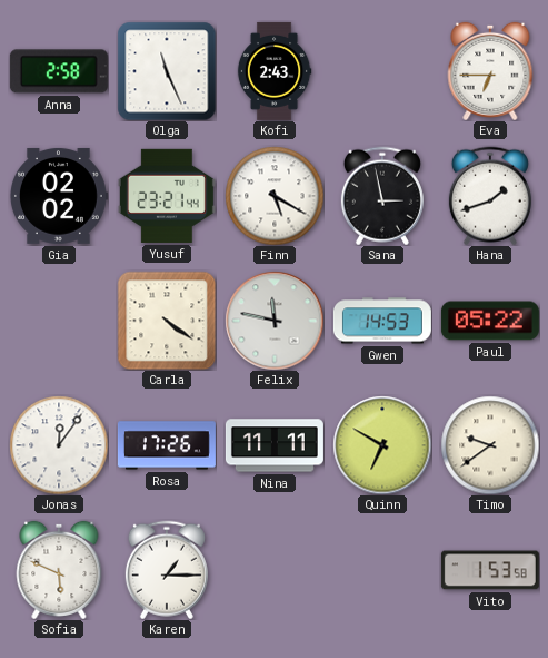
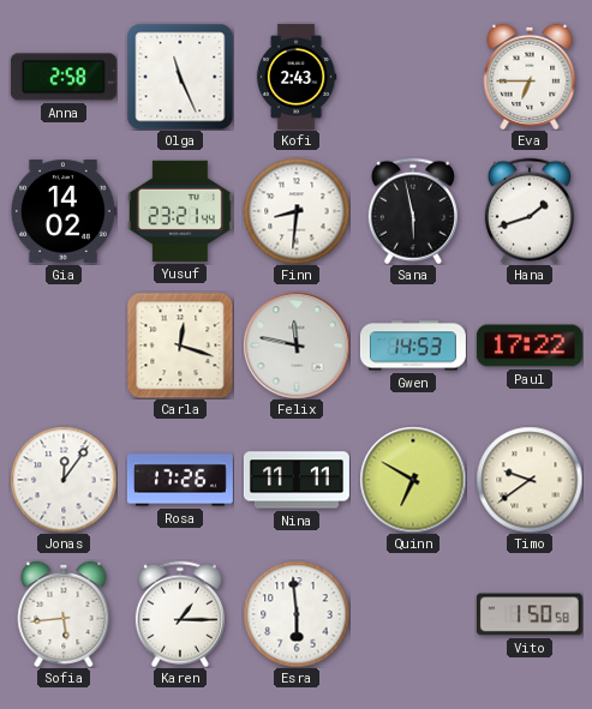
Gia: 02:02 -> 14:02
Finn: 5:20 -> 8:31
Sana: 2:58 -> 5:58
Carla: 4:21 -> 12:18
Paul: 05:22 -> 17:22
Sofia: 5:49 -> 5:44
Esra: none -> 5:59
Vito: 1:53 -> 1:50
